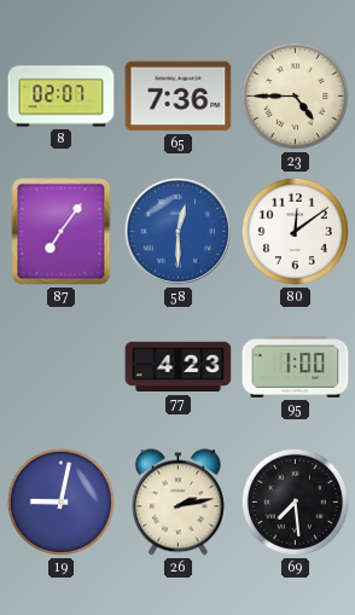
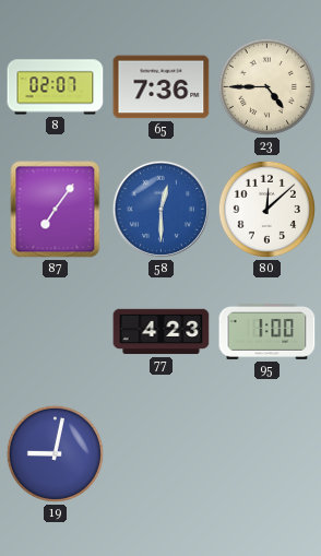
80: 12:09 -> 12:08
26: 2:13 -> none
69: 7:29 -> none
